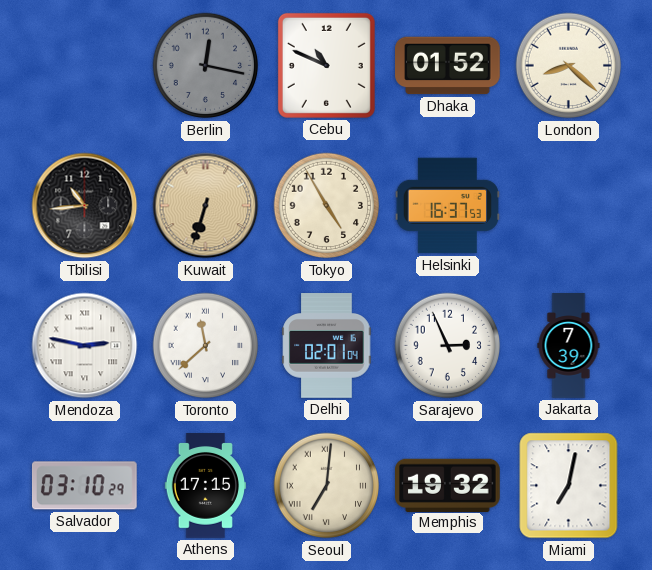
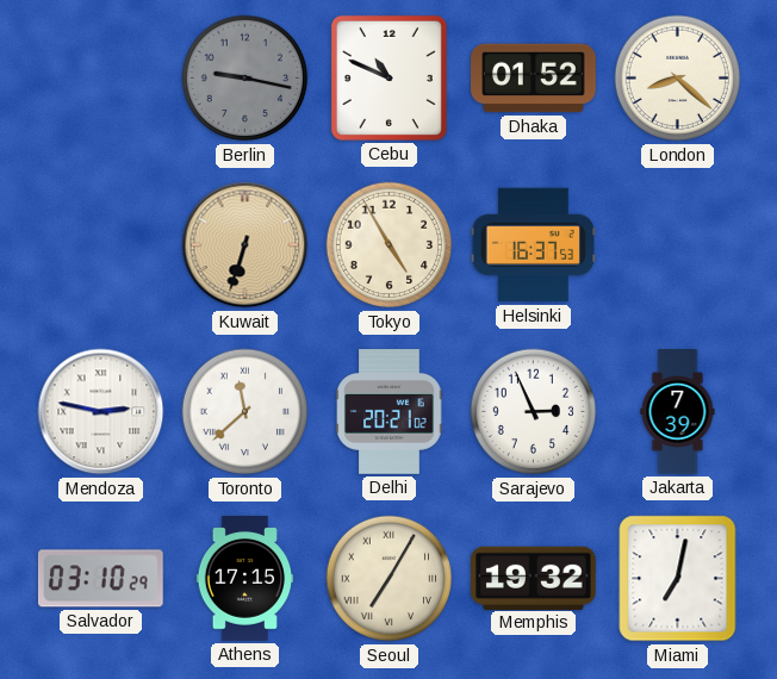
Berlin: 12:17 -> 9:17
Tbilisi: 10:44 -> none
Delhi: 02:01 -> 20:21
Seoul: 7:01 -> 7:05
